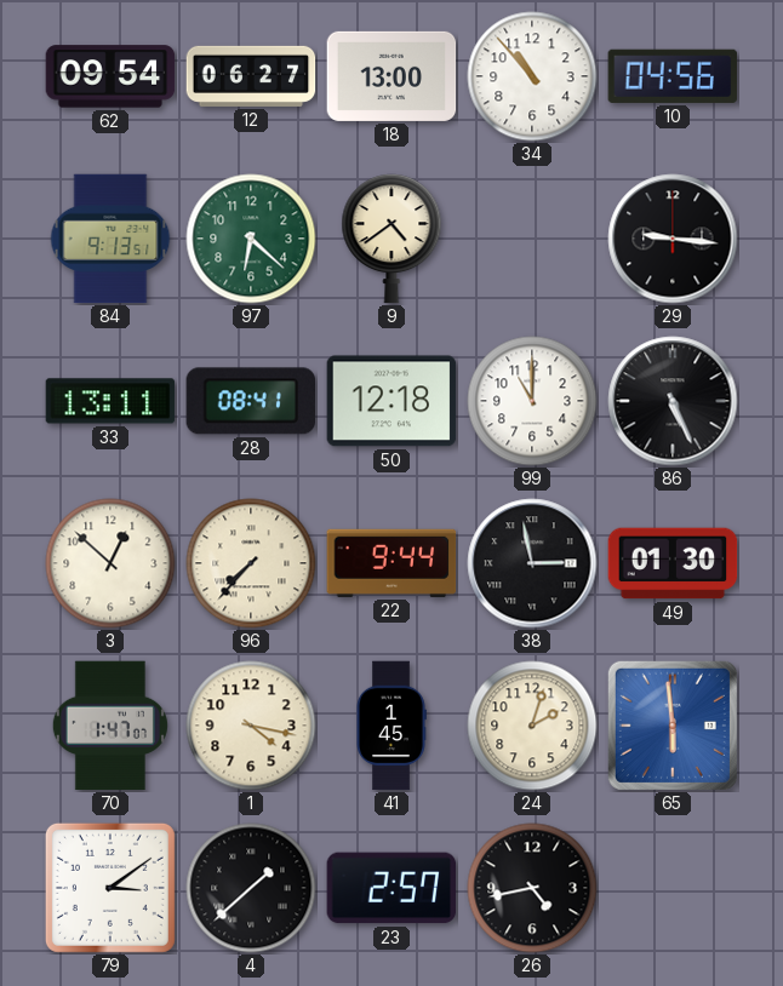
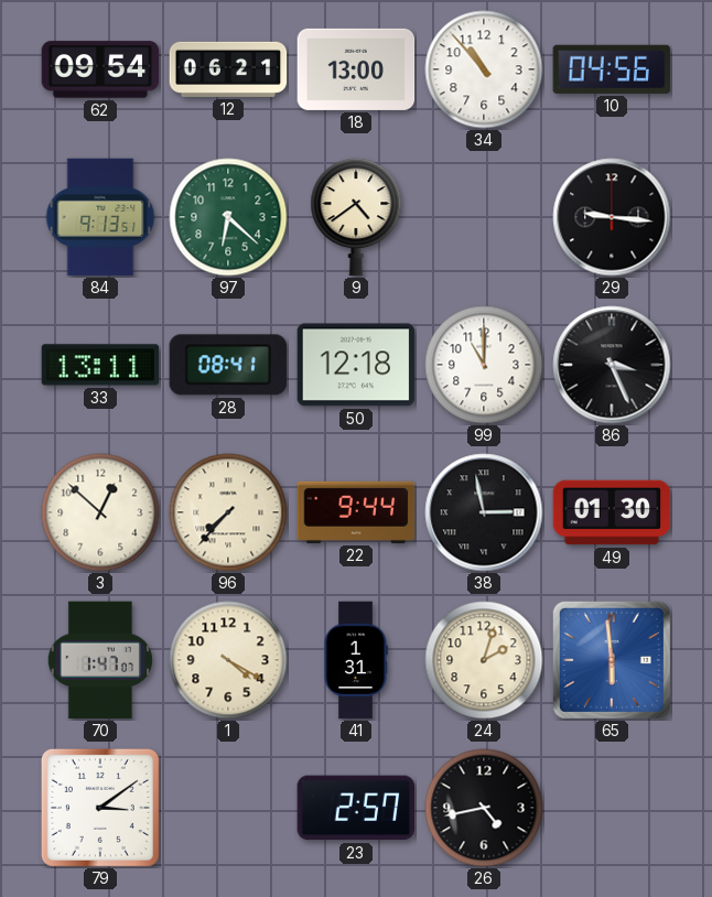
12: 06:27 -> 06:21
86: 5:26 -> 3:26
1: 4:17 -> 4:20
41: 1:45 -> 1:31
4: 1:38 -> none
